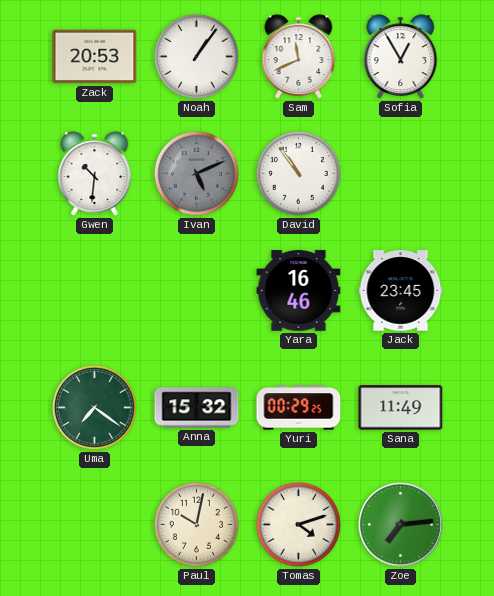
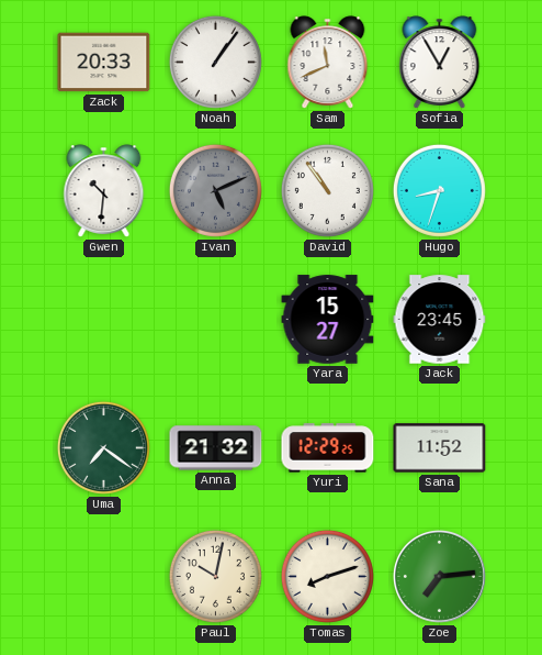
Zack: 20:53 -> 20:33
Hugo: none -> 8:33
Yara: 16:46 -> 15:27
Anna: 15:32 -> 21:32
Yuri: 00:29 -> 12:29
Sana: 11:49 -> 11:52
Tomas: 4:12 -> 8:12
